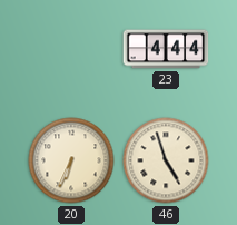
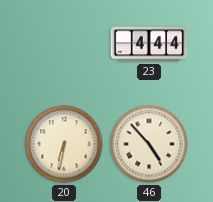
20: 6:34 -> 6:32
46: 4:57 -> 4:53
